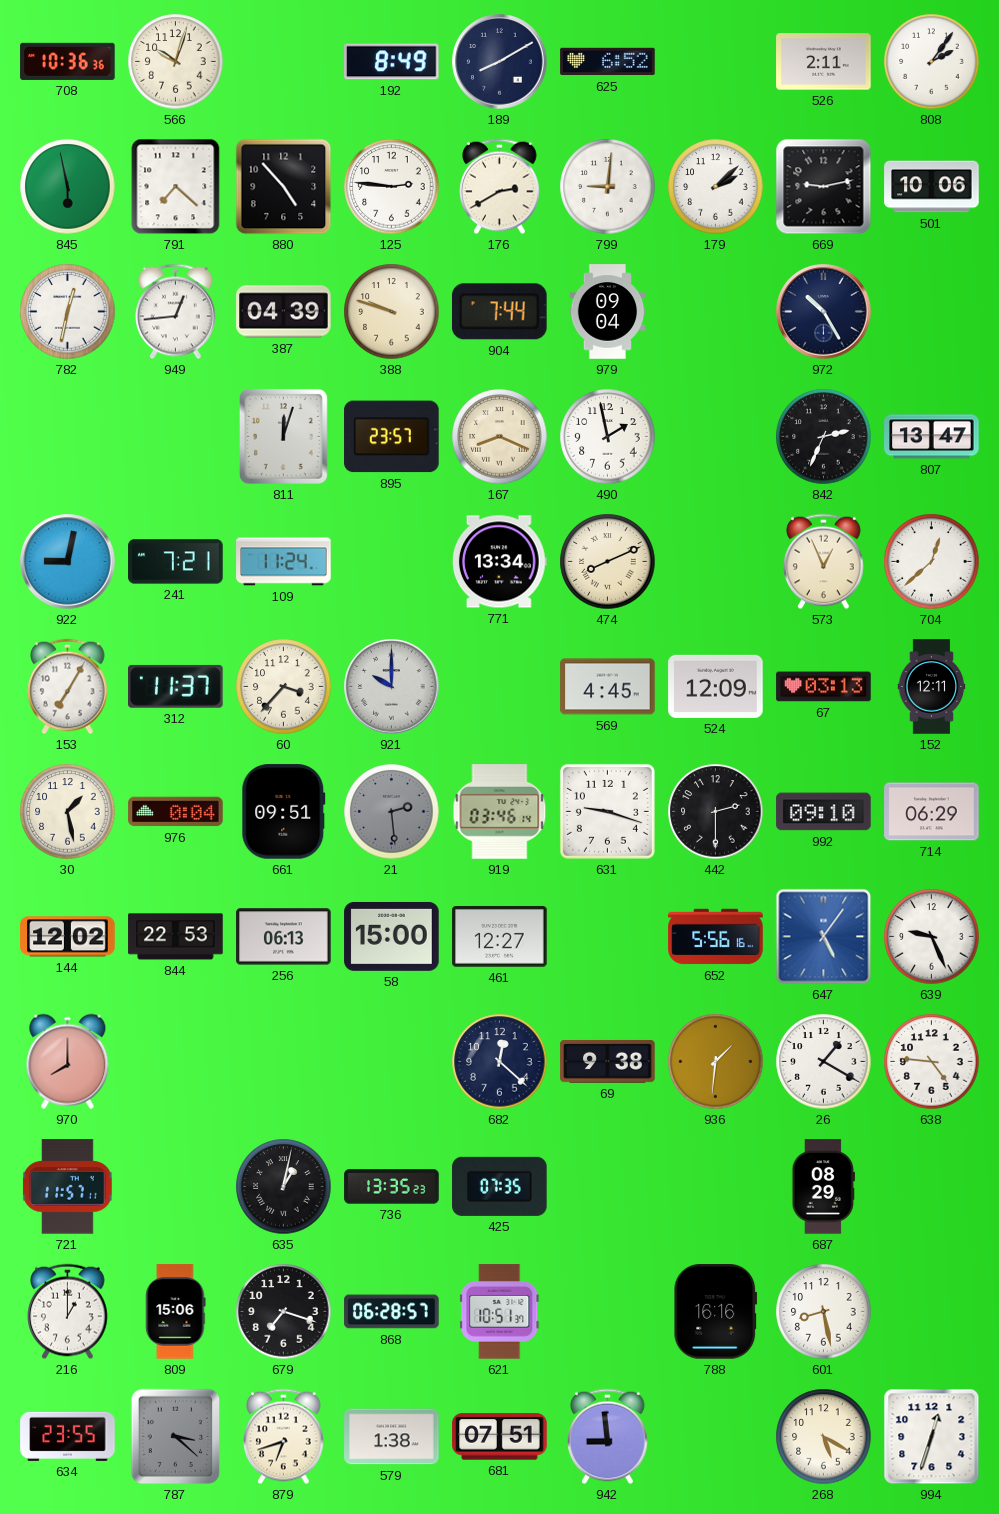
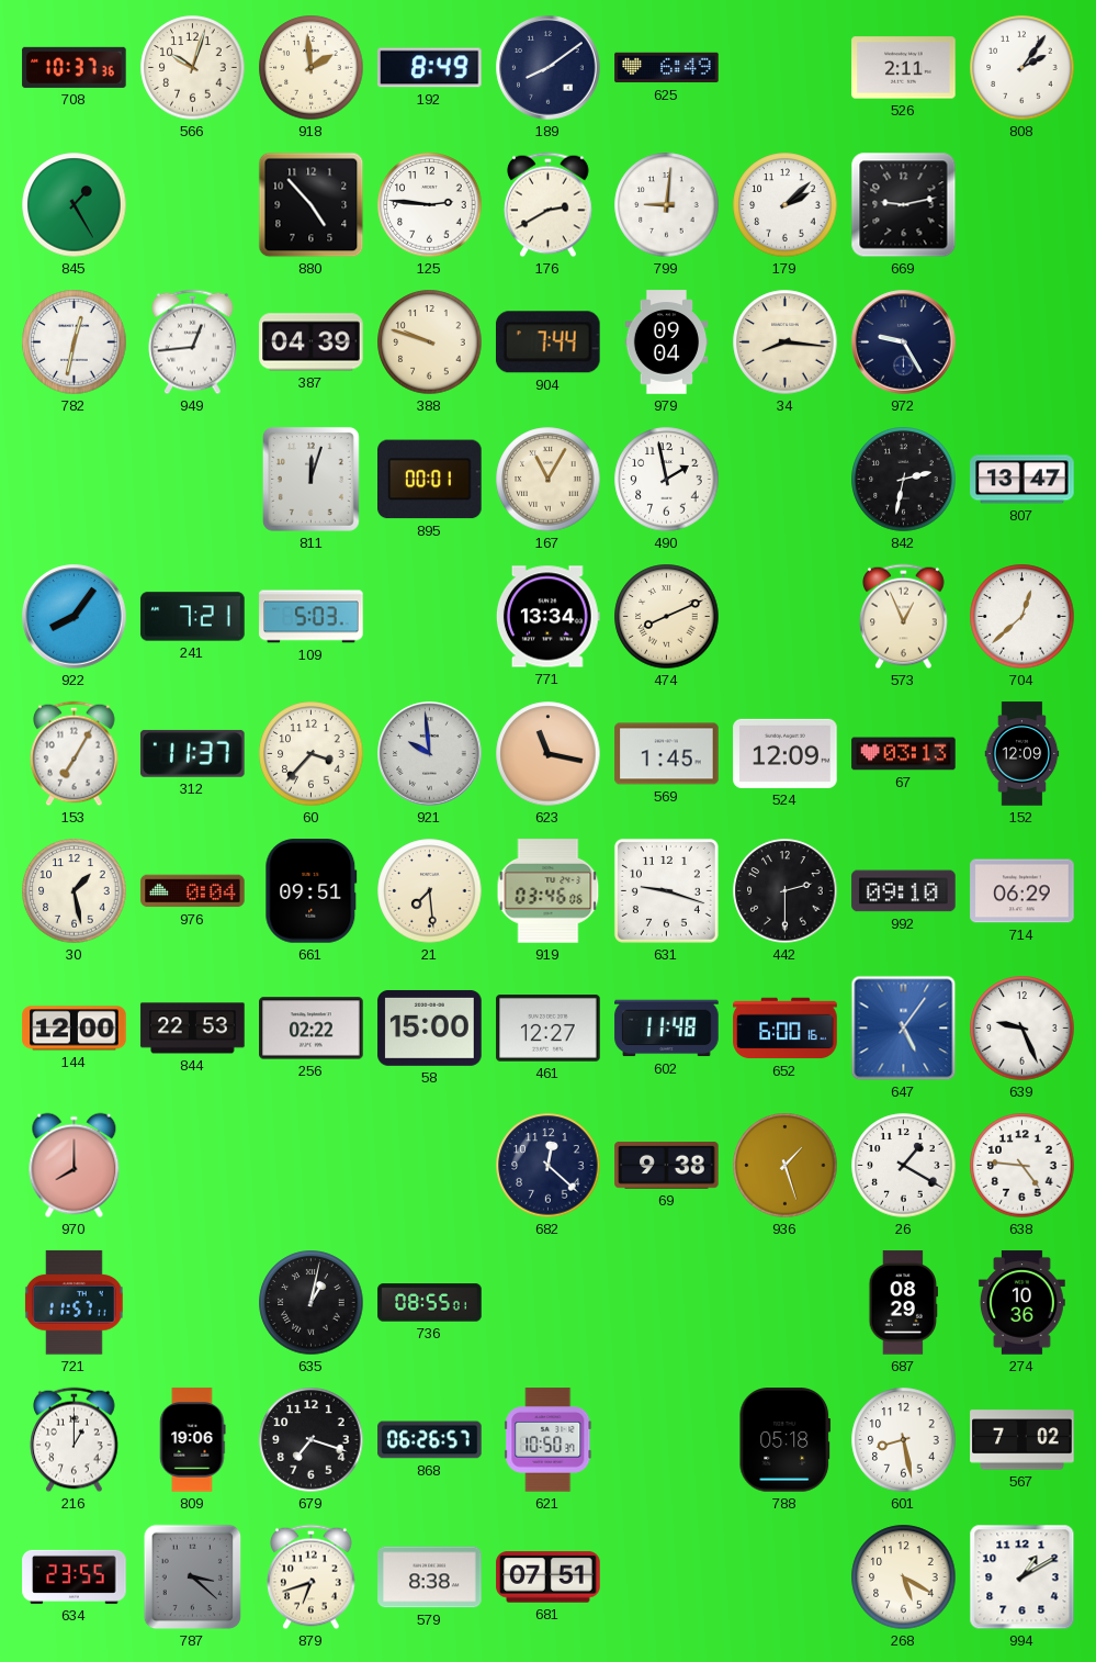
708: 10:36 -> 10:37
918: none -> 1:59
189: 8:10 -> 8:09
625: 6:52 -> 6:49
845: 5:58 -> 1:25
791: 7:22 -> none
501: 10:06 -> none
34: none -> 8:16
972: 10:25 -> 9:25
895: 23:57 -> 00:01
167: 8:19 -> 11:05
842: 2:34 -> 2:32
922: 9:02 -> 8:06
109: 11:24 -> 5:03
921: 10:00 -> 9:59
623: none -> 11:17
569: 4:45 -> 1:45
152: 12:11 -> 12:09
21: 2:29 -> 7:29
21 dial: grey -> cream
919: 03:46:14 -> 03:46:06
144: 12:02 -> 12:00
256: 06:13 -> 02:22
602: none -> 11:48
652: 5:56 -> 6:00
936: 1:31 -> 1:27
736: 13:35 -> 08:55
425: 07:35 -> none
274: none -> 10:36
809: 15:06 -> 19:06
868: 06:28 -> 06:26
621: 10:51 -> 10:50
788: 16:16 -> 05:18
567: none -> 7:02
579: 1:38 -> 8:38
942: 8:59 -> none
994: 12:33 -> 1:10
